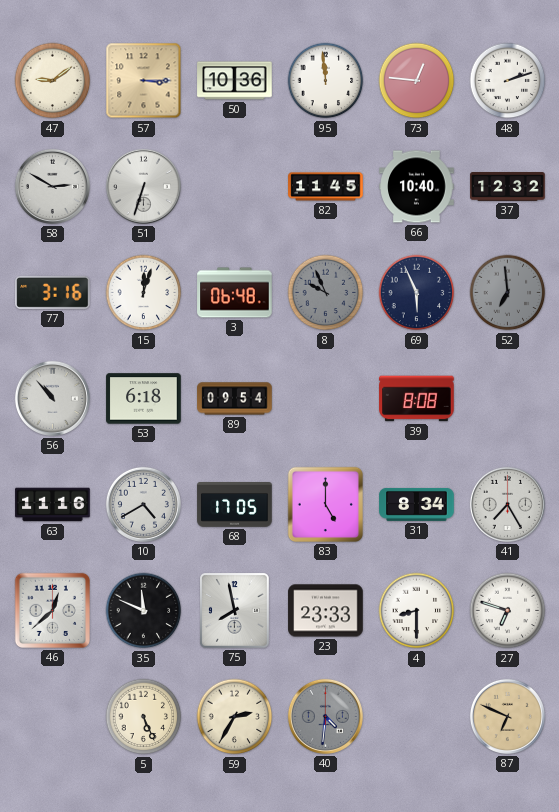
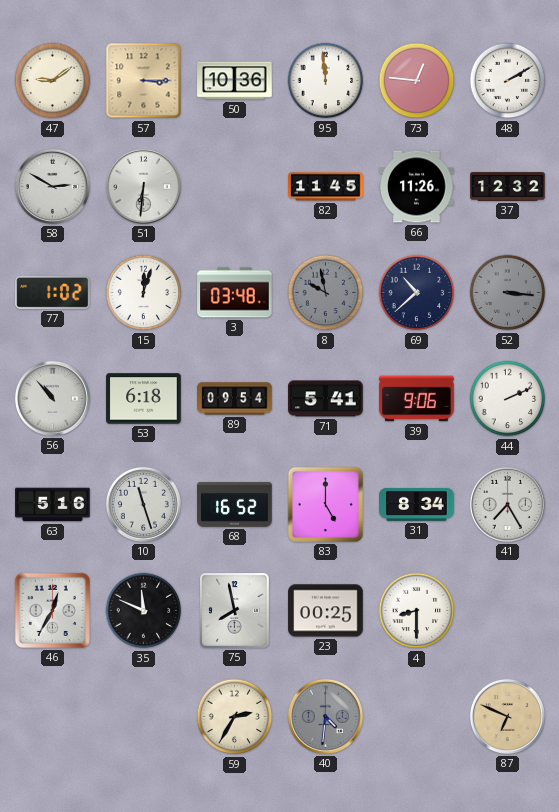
48: 2:12 -> 2:10
51: 6:33 -> 6:31
66: 10:40 -> 11:26
77: 3:16 -> 1:02
3: 06:48 -> 03:48
8: 9:56 -> 9:58
69: 5:56 -> 10:38
52: 6:59 -> 3:16
71: none -> 5:41
39: 8:08 -> 9:06
44: none -> 2:11
63: 11:16 -> 5:16
10: 4:40 -> 11:27
68: 17:05 -> 16:52
46: 12:38 -> 12:35
23: 23:33 -> 00:25
27: 6:48 -> none
5: 5:26 -> none
